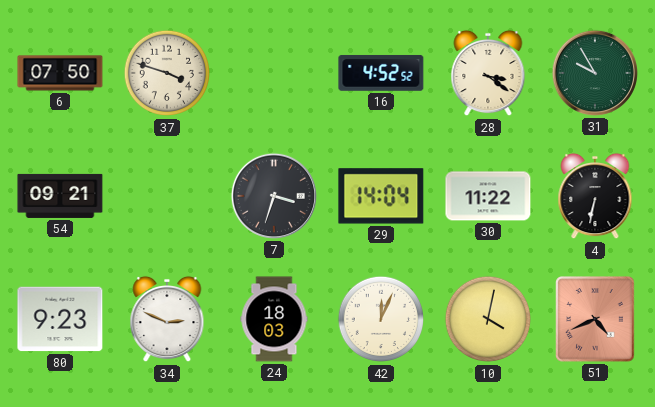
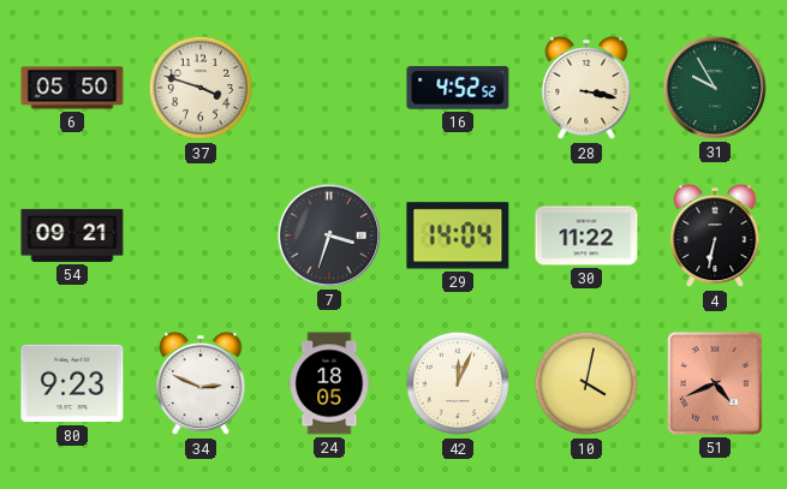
6: 07:50 -> 05:50
28: 3:21 -> 3:17
24: 18:03 -> 18:05
